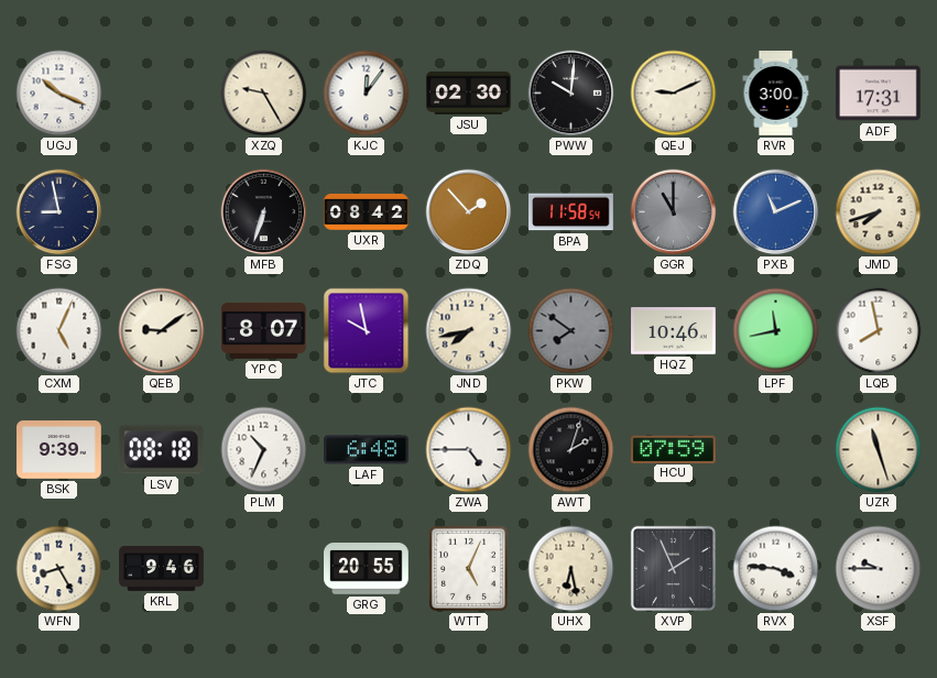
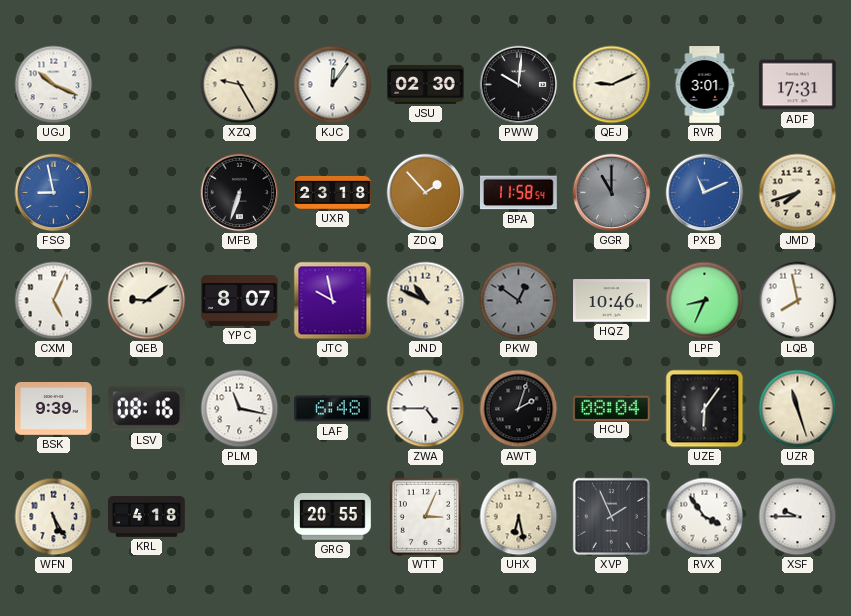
RVR: 3:00 -> 3:01
FSG dial: navy -> blue
UXR: 08:42 -> 23:18
JND: 7:43 -> 10:49
PKW: 7:51 -> 12:51
LPF: 11:43 -> 8:34
LSV: 08:18 -> 08:16
PLM: 10:34 -> 11:17
HCU: 07:59 -> 08:04
UZE: none -> 6:06
WFN: 8:25 -> 5:25
KRL: 9:46 -> 4:18
WTT: 5:04 -> 3:04
RVX: 3:46 -> 3:54
